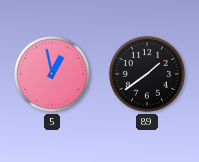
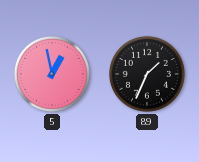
89: 1:39 -> 1:34
